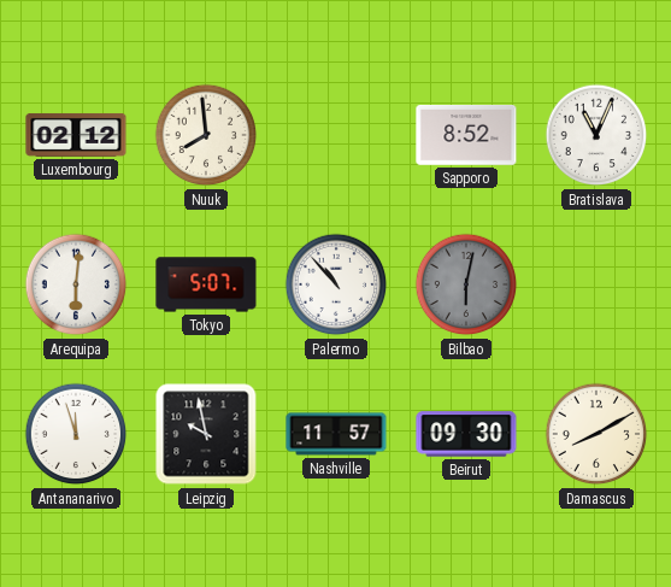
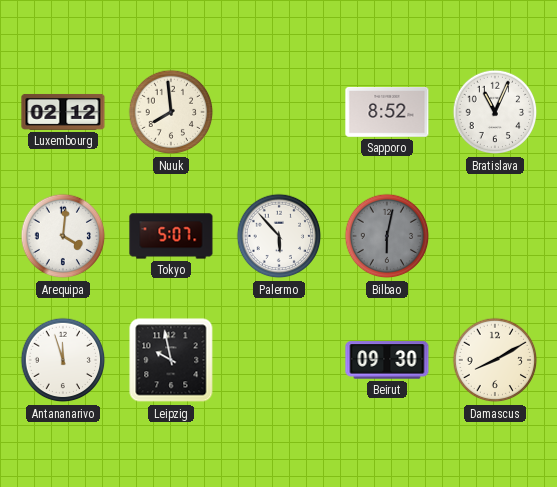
Arequipa: 6:01 -> 4:01
Palermo: 10:53 -> 5:53
Nashville: 11:57 -> none
